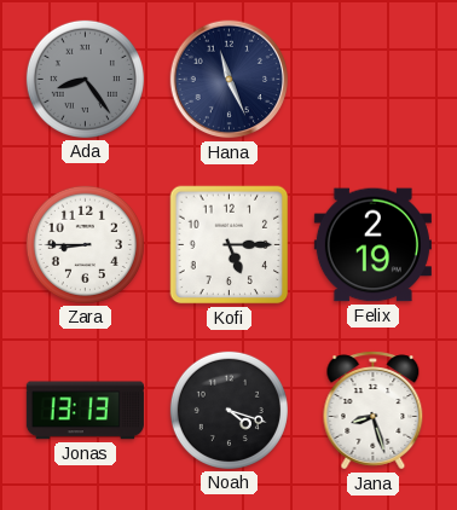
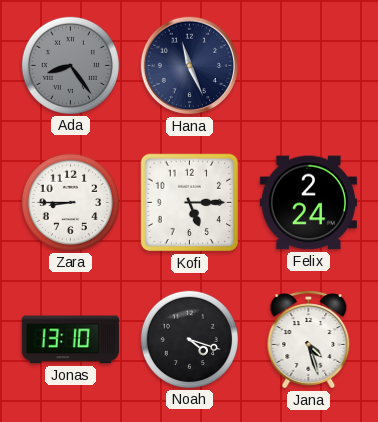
Felix: 2:19 -> 2:24
Jonas: 13:13 -> 13:10
Jana: 8:27 -> 4:27
